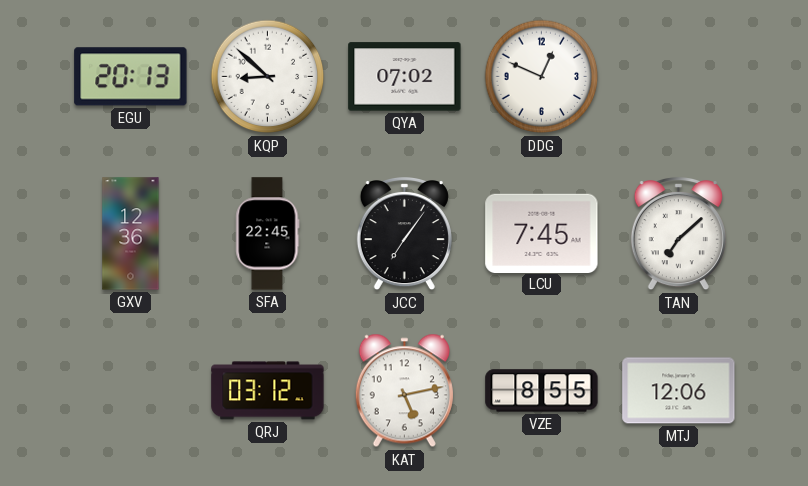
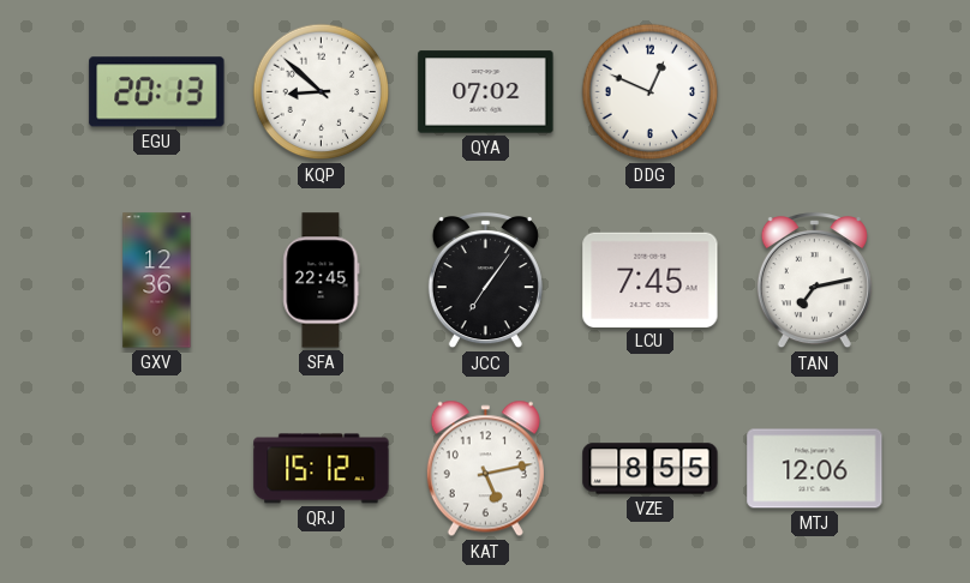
TAN: 7:08 -> 7:13
QRJ: 03:12 -> 15:12
